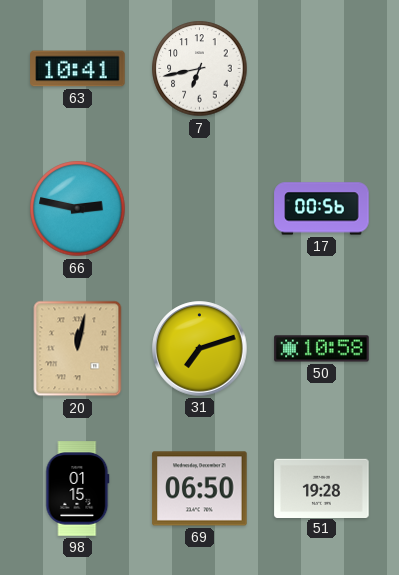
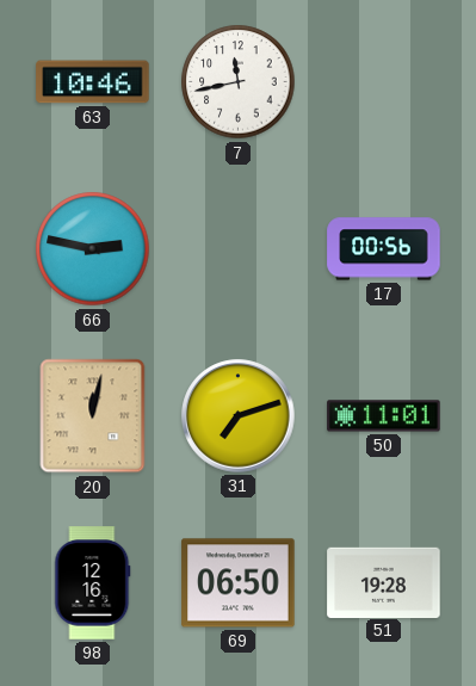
63: 10:41 -> 10:46
7: 6:43 -> 11:43
50: 10:58 -> 11:01
98: 01:15 -> 12:16
